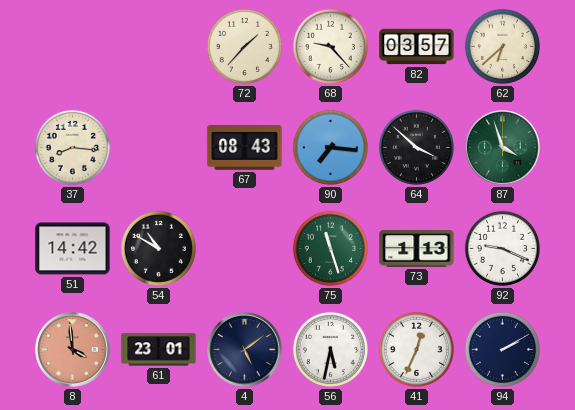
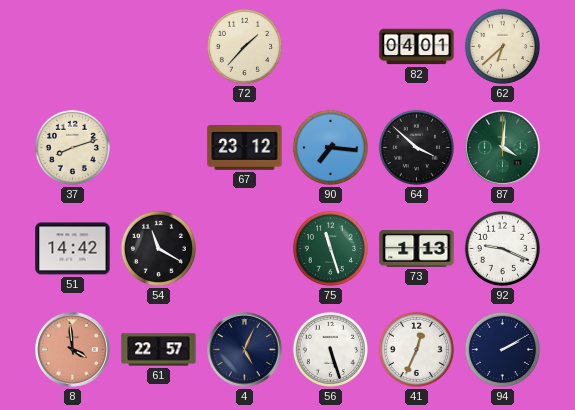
68: 9:23 -> none
82: 03:57 -> 04:01
37: 8:16 -> 8:12
67: 08:43 -> 23:12
87: 3:57 -> 4:01
54: 10:50 -> 11:20
61: 23:01 -> 22:57
4: 5:09 -> 5:04
56: 5:32 -> 5:27
